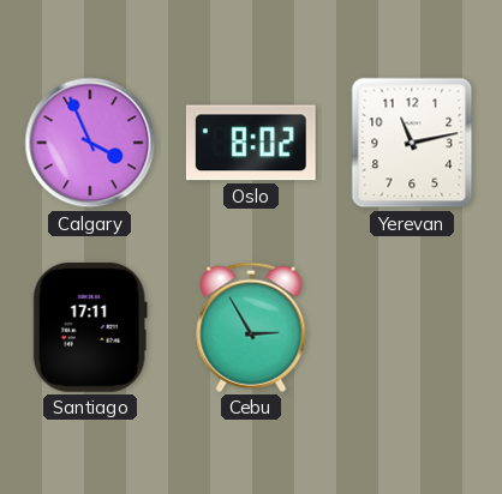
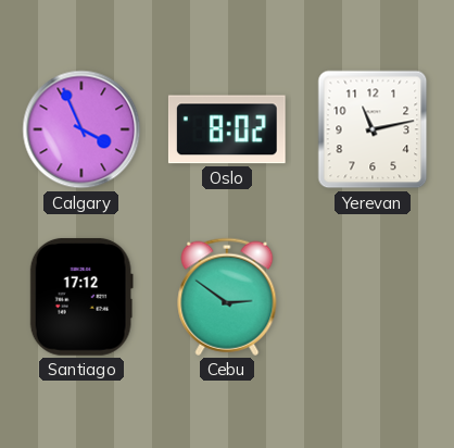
Santiago: 17:11 -> 17:12
Cebu: 2:55 -> 2:51
